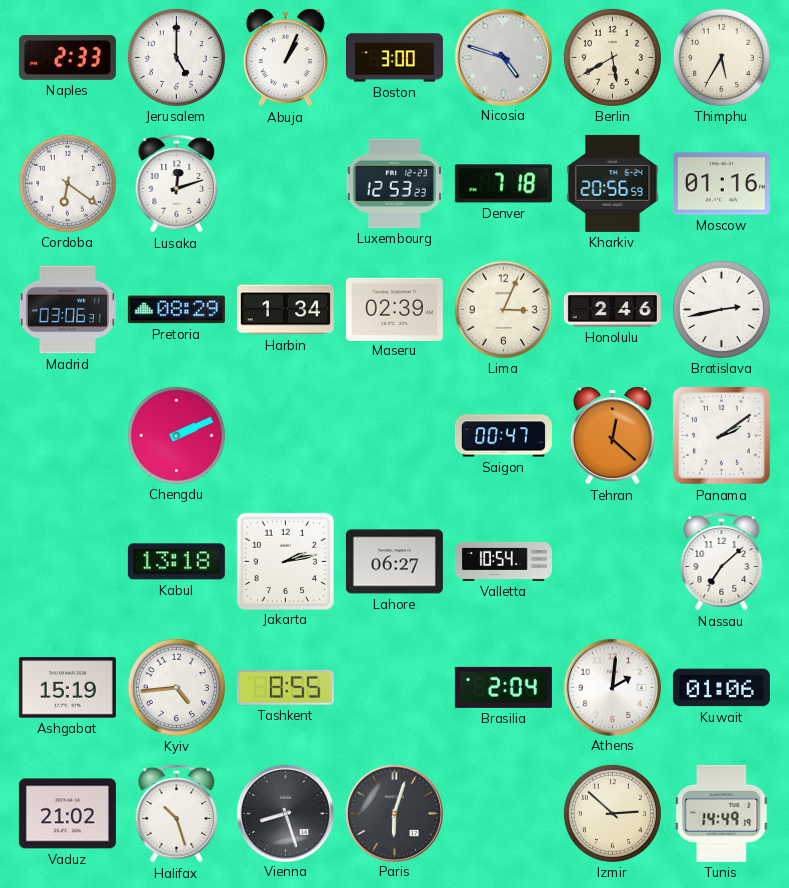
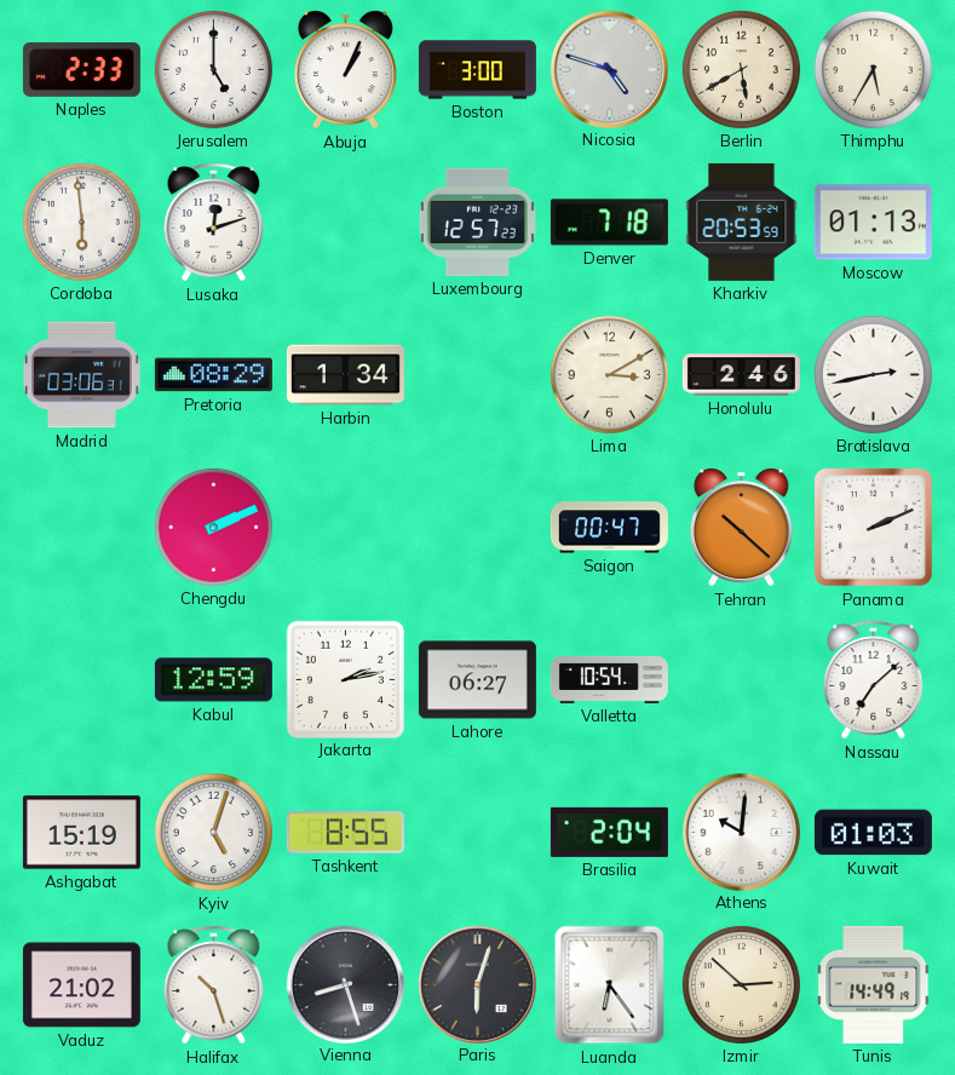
Cordoba: 6:21 -> 5:59
Luxembourg: 12:53 -> 12:57
Kharkiv: 20:56 -> 20:53
Moscow: 01:16 -> 01:13
Maseru: 02:39 -> none
Lima: 3:04 -> 3:10
Tehran: 12:22 -> 10:22
Panama: 2:09 -> 2:11
Kabul: 13:18 -> 12:59
Kyiv: 4:44 -> 5:03
Athens: 2:01 -> 10:01
Kuwait: 01:06 -> 01:03
Luanda: none -> 6:24
